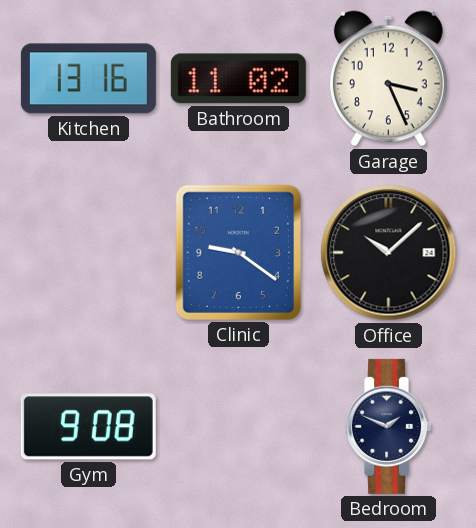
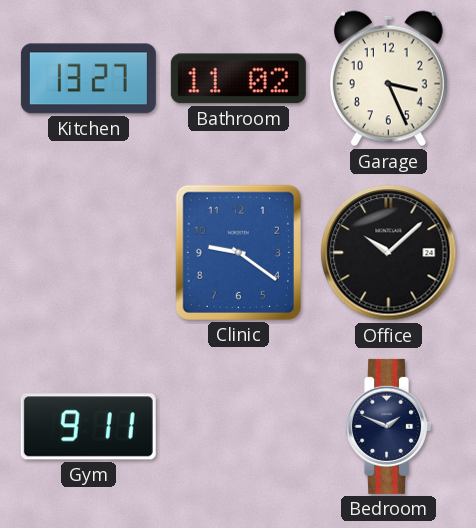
Kitchen: 13:16 -> 13:27
Gym: 9:08 -> 9:11
